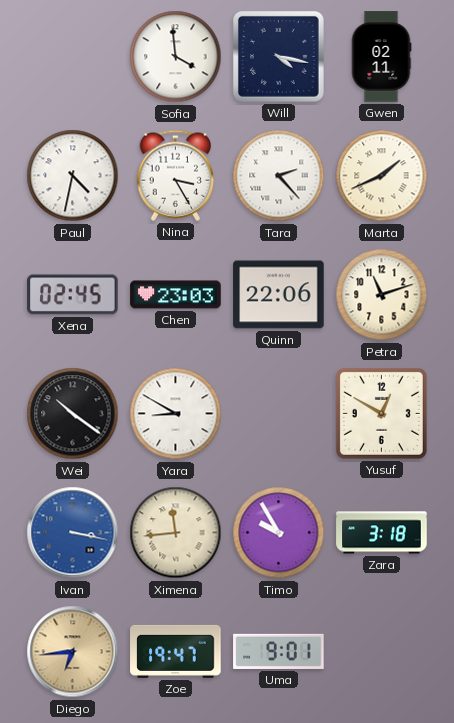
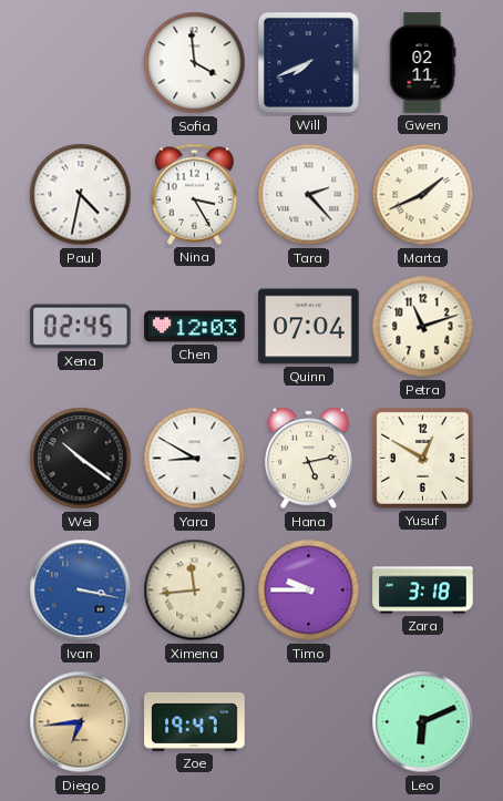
Will: 4:17 -> 7:41
Chen: 23:03 -> 12:03
Quinn: 22:06 -> 07:04
Hana: none -> 5:13
Timo: 9:55 -> 9:45
Uma: 9:01 -> none
Leo: none -> 6:11
